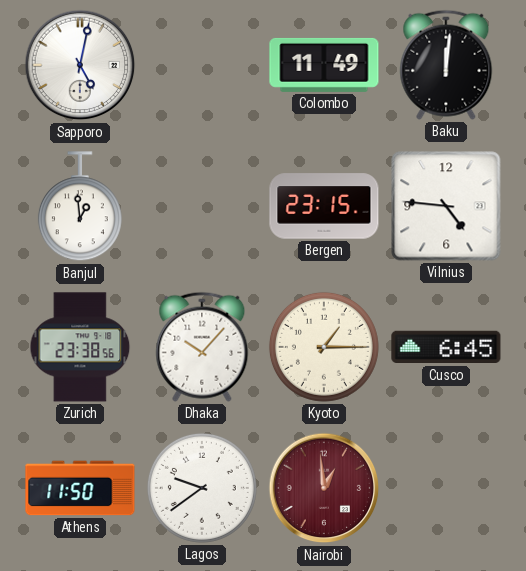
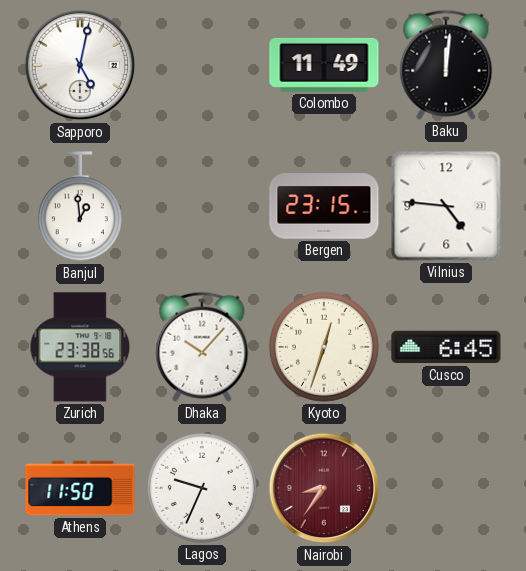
Kyoto: 1:15 -> 12:33
Lagos: 9:39 -> 9:34
Nairobi: 12:59 -> 8:36
